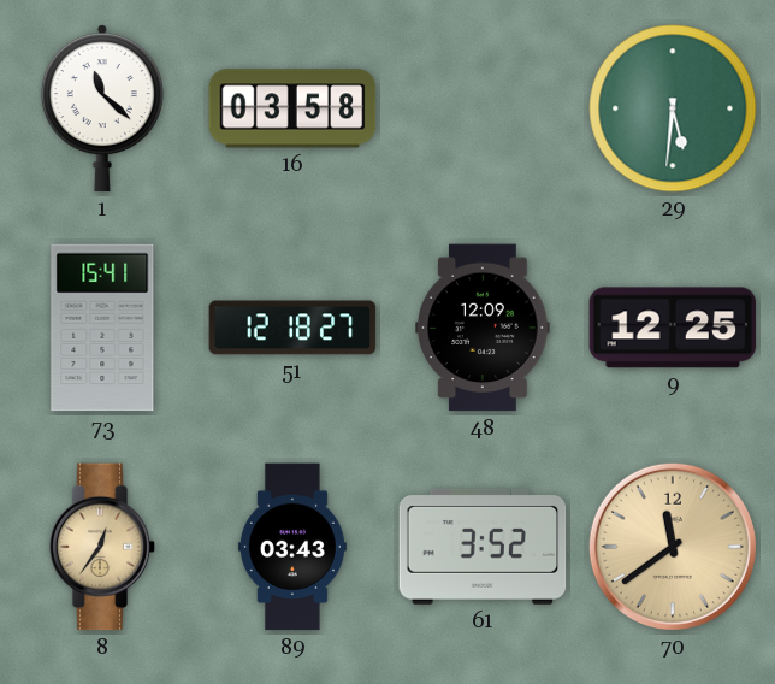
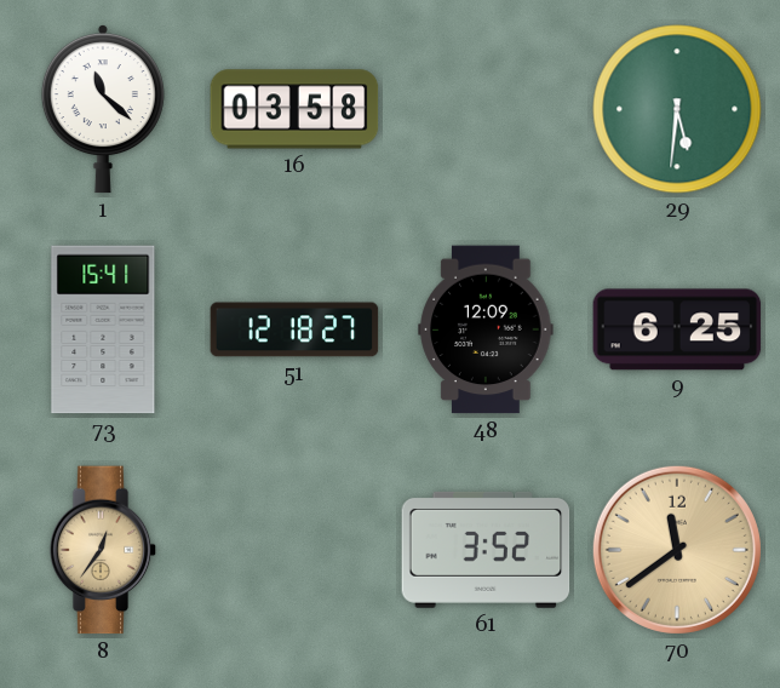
9: 12:25 -> 6:25
89: 03:43 -> none
